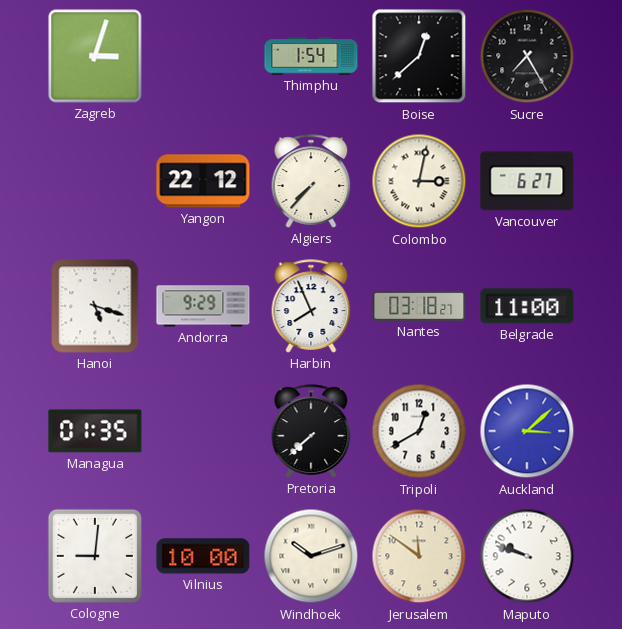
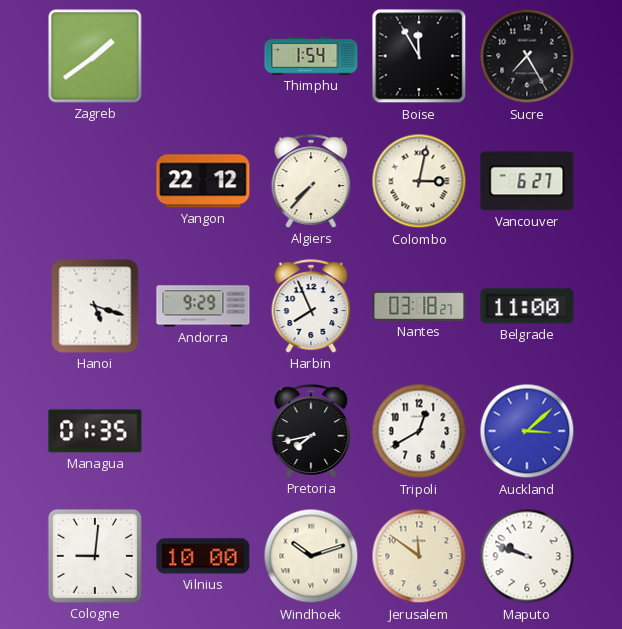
Zagreb: 3:03 -> 1:39
Boise: 12:38 -> 11:55
Pretoria: 7:38 -> 7:43
